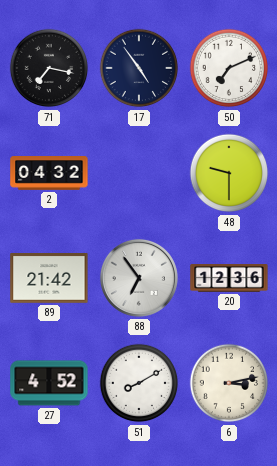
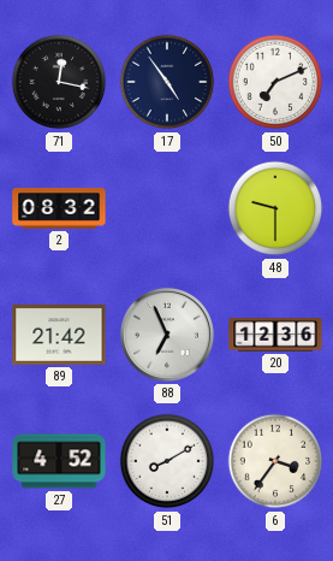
71: 7:17 -> 12:17
2: 04:32 -> 08:32
88: 6:54 -> 6:56
6: 3:13 -> 3:36
